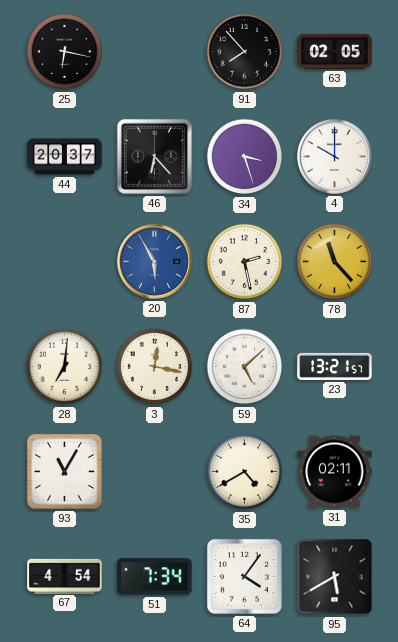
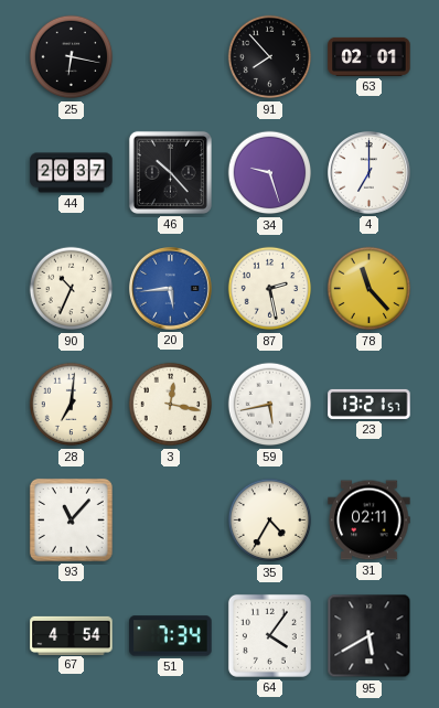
63: 02:05 -> 02:01
46: 6:23 -> 10:23
34: 3:27 -> 9:27
4: 10:00 -> 7:00
90: none -> 10:34
20: 5:55 -> 5:44
59: 5:08 -> 5:43
93: 11:05 -> 11:07
35: 4:40 -> 4:35
